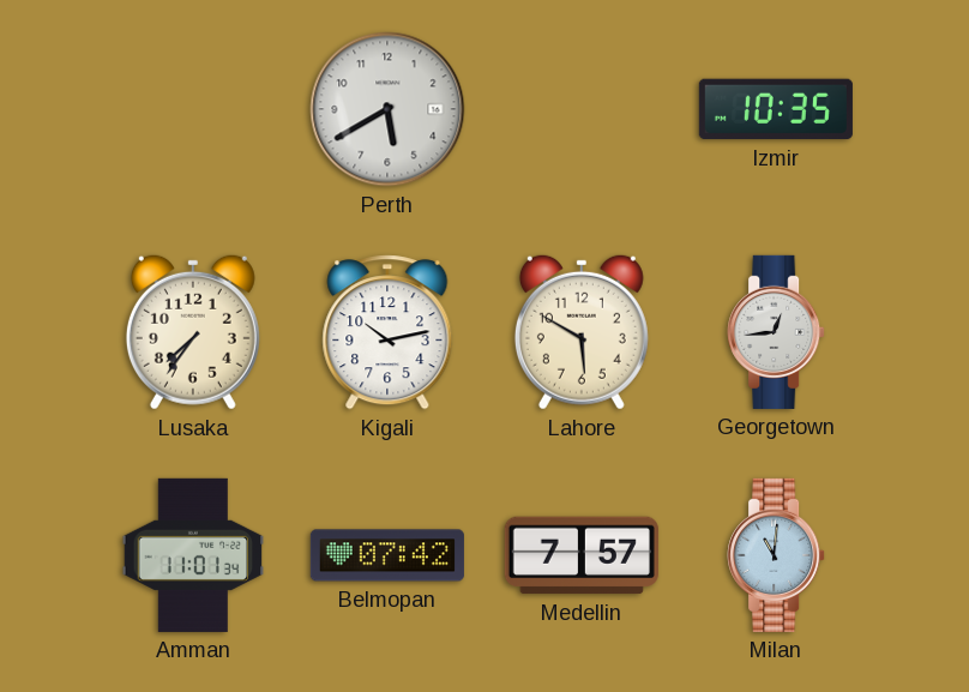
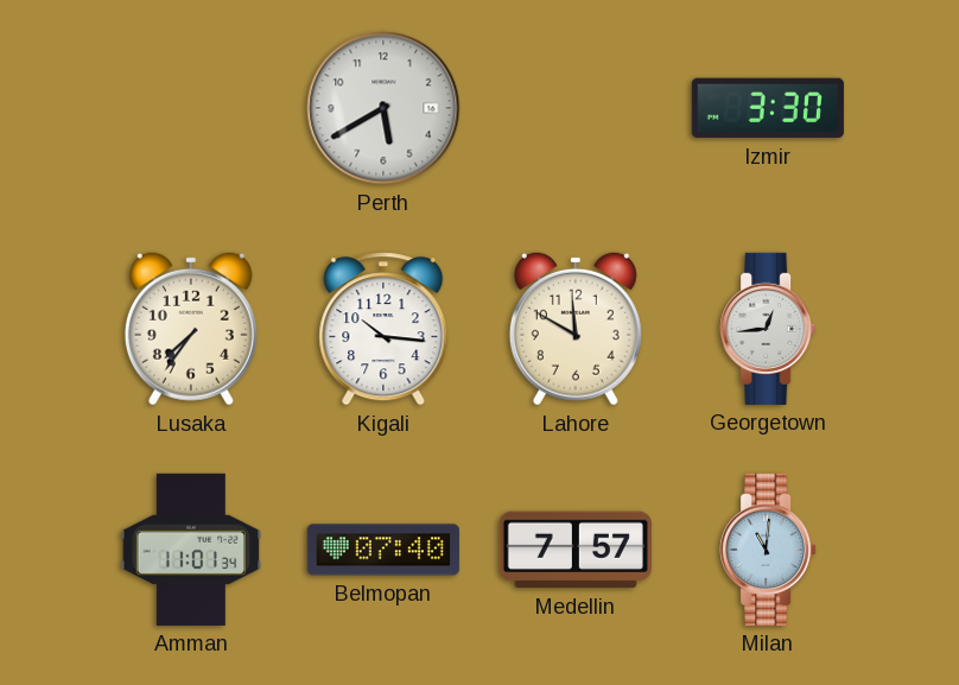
Izmir: 10:35 -> 3:30
Kigali: 10:13 -> 10:16
Lahore: 5:50 -> 11:50
Belmopan: 07:42 -> 07:40
